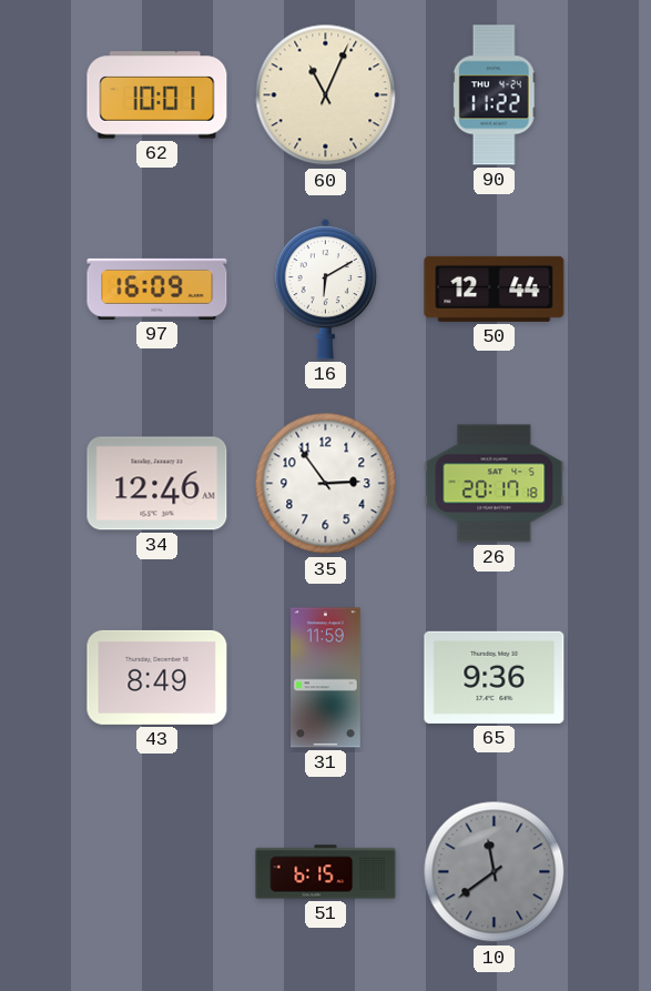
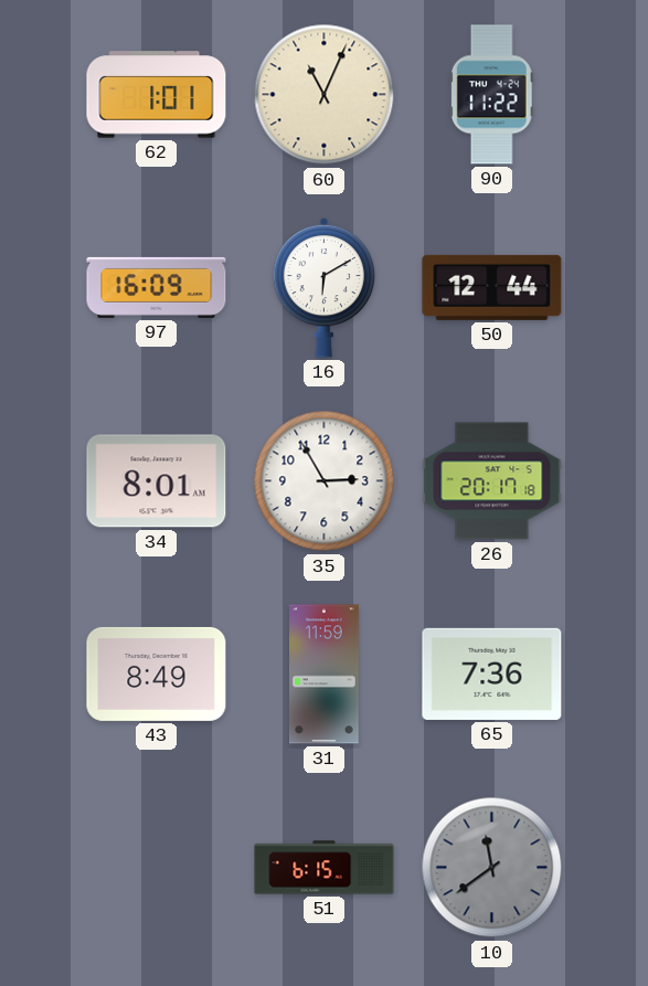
62: 10:01 -> 1:01
34: 12:46 -> 8:01
35: 2:54 -> 2:55
65: 9:36 -> 7:36
